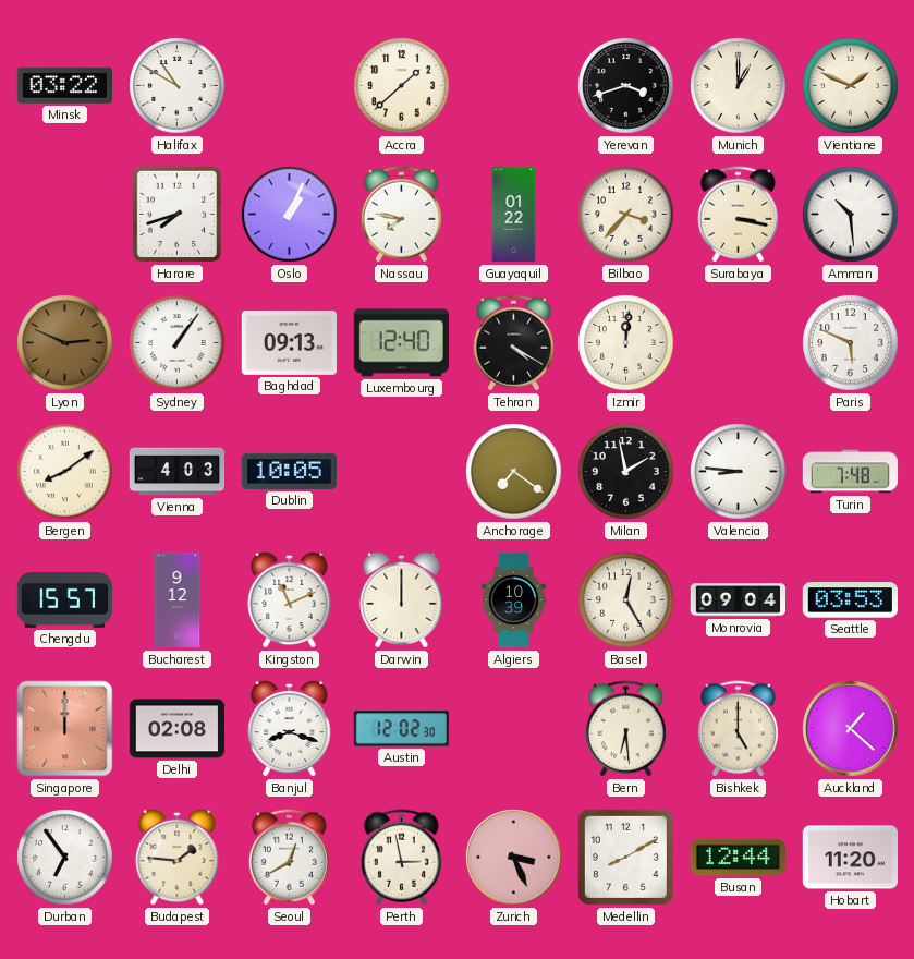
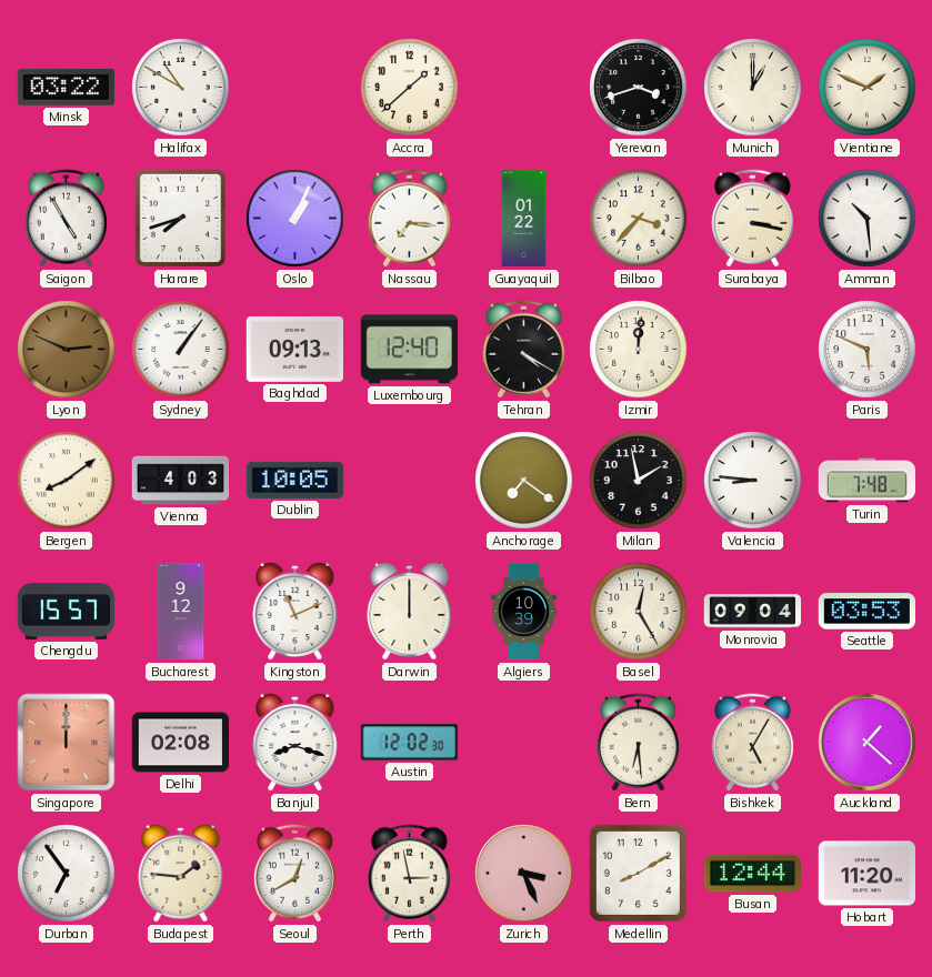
Saigon: none -> 4:55
Nassau: 7:47 -> 7:16
Bishkek: 5:00 -> 5:05
